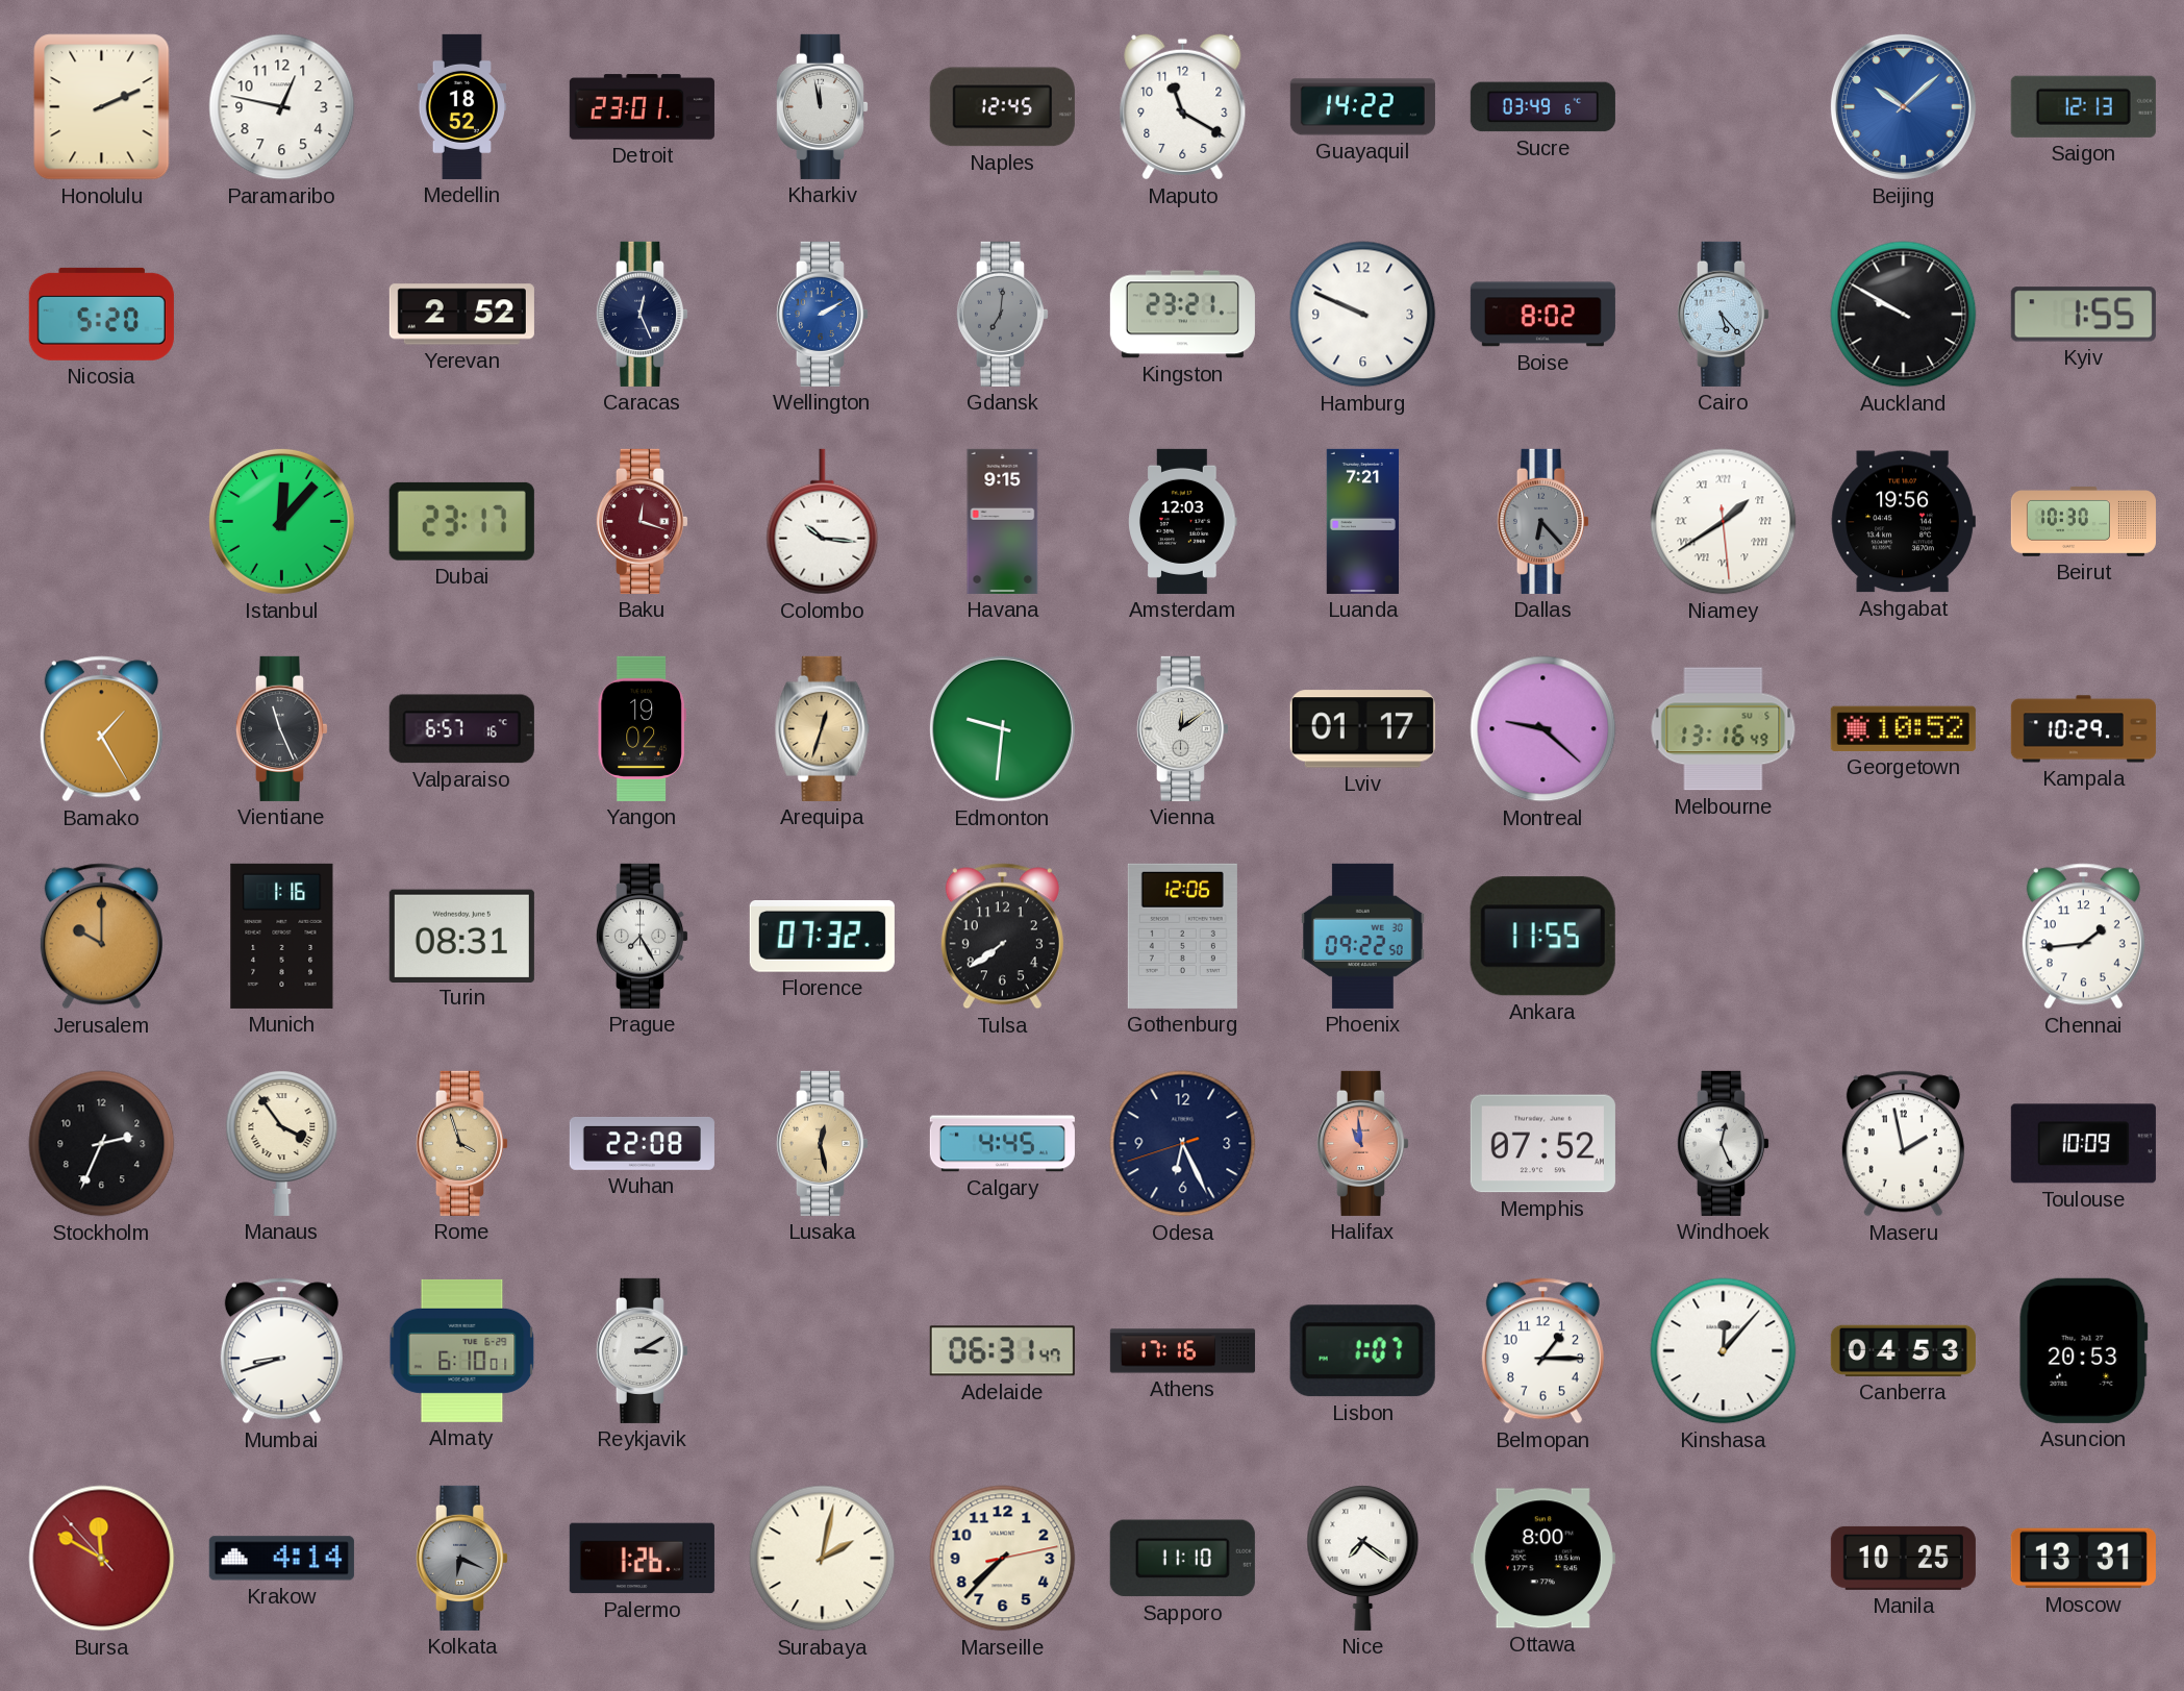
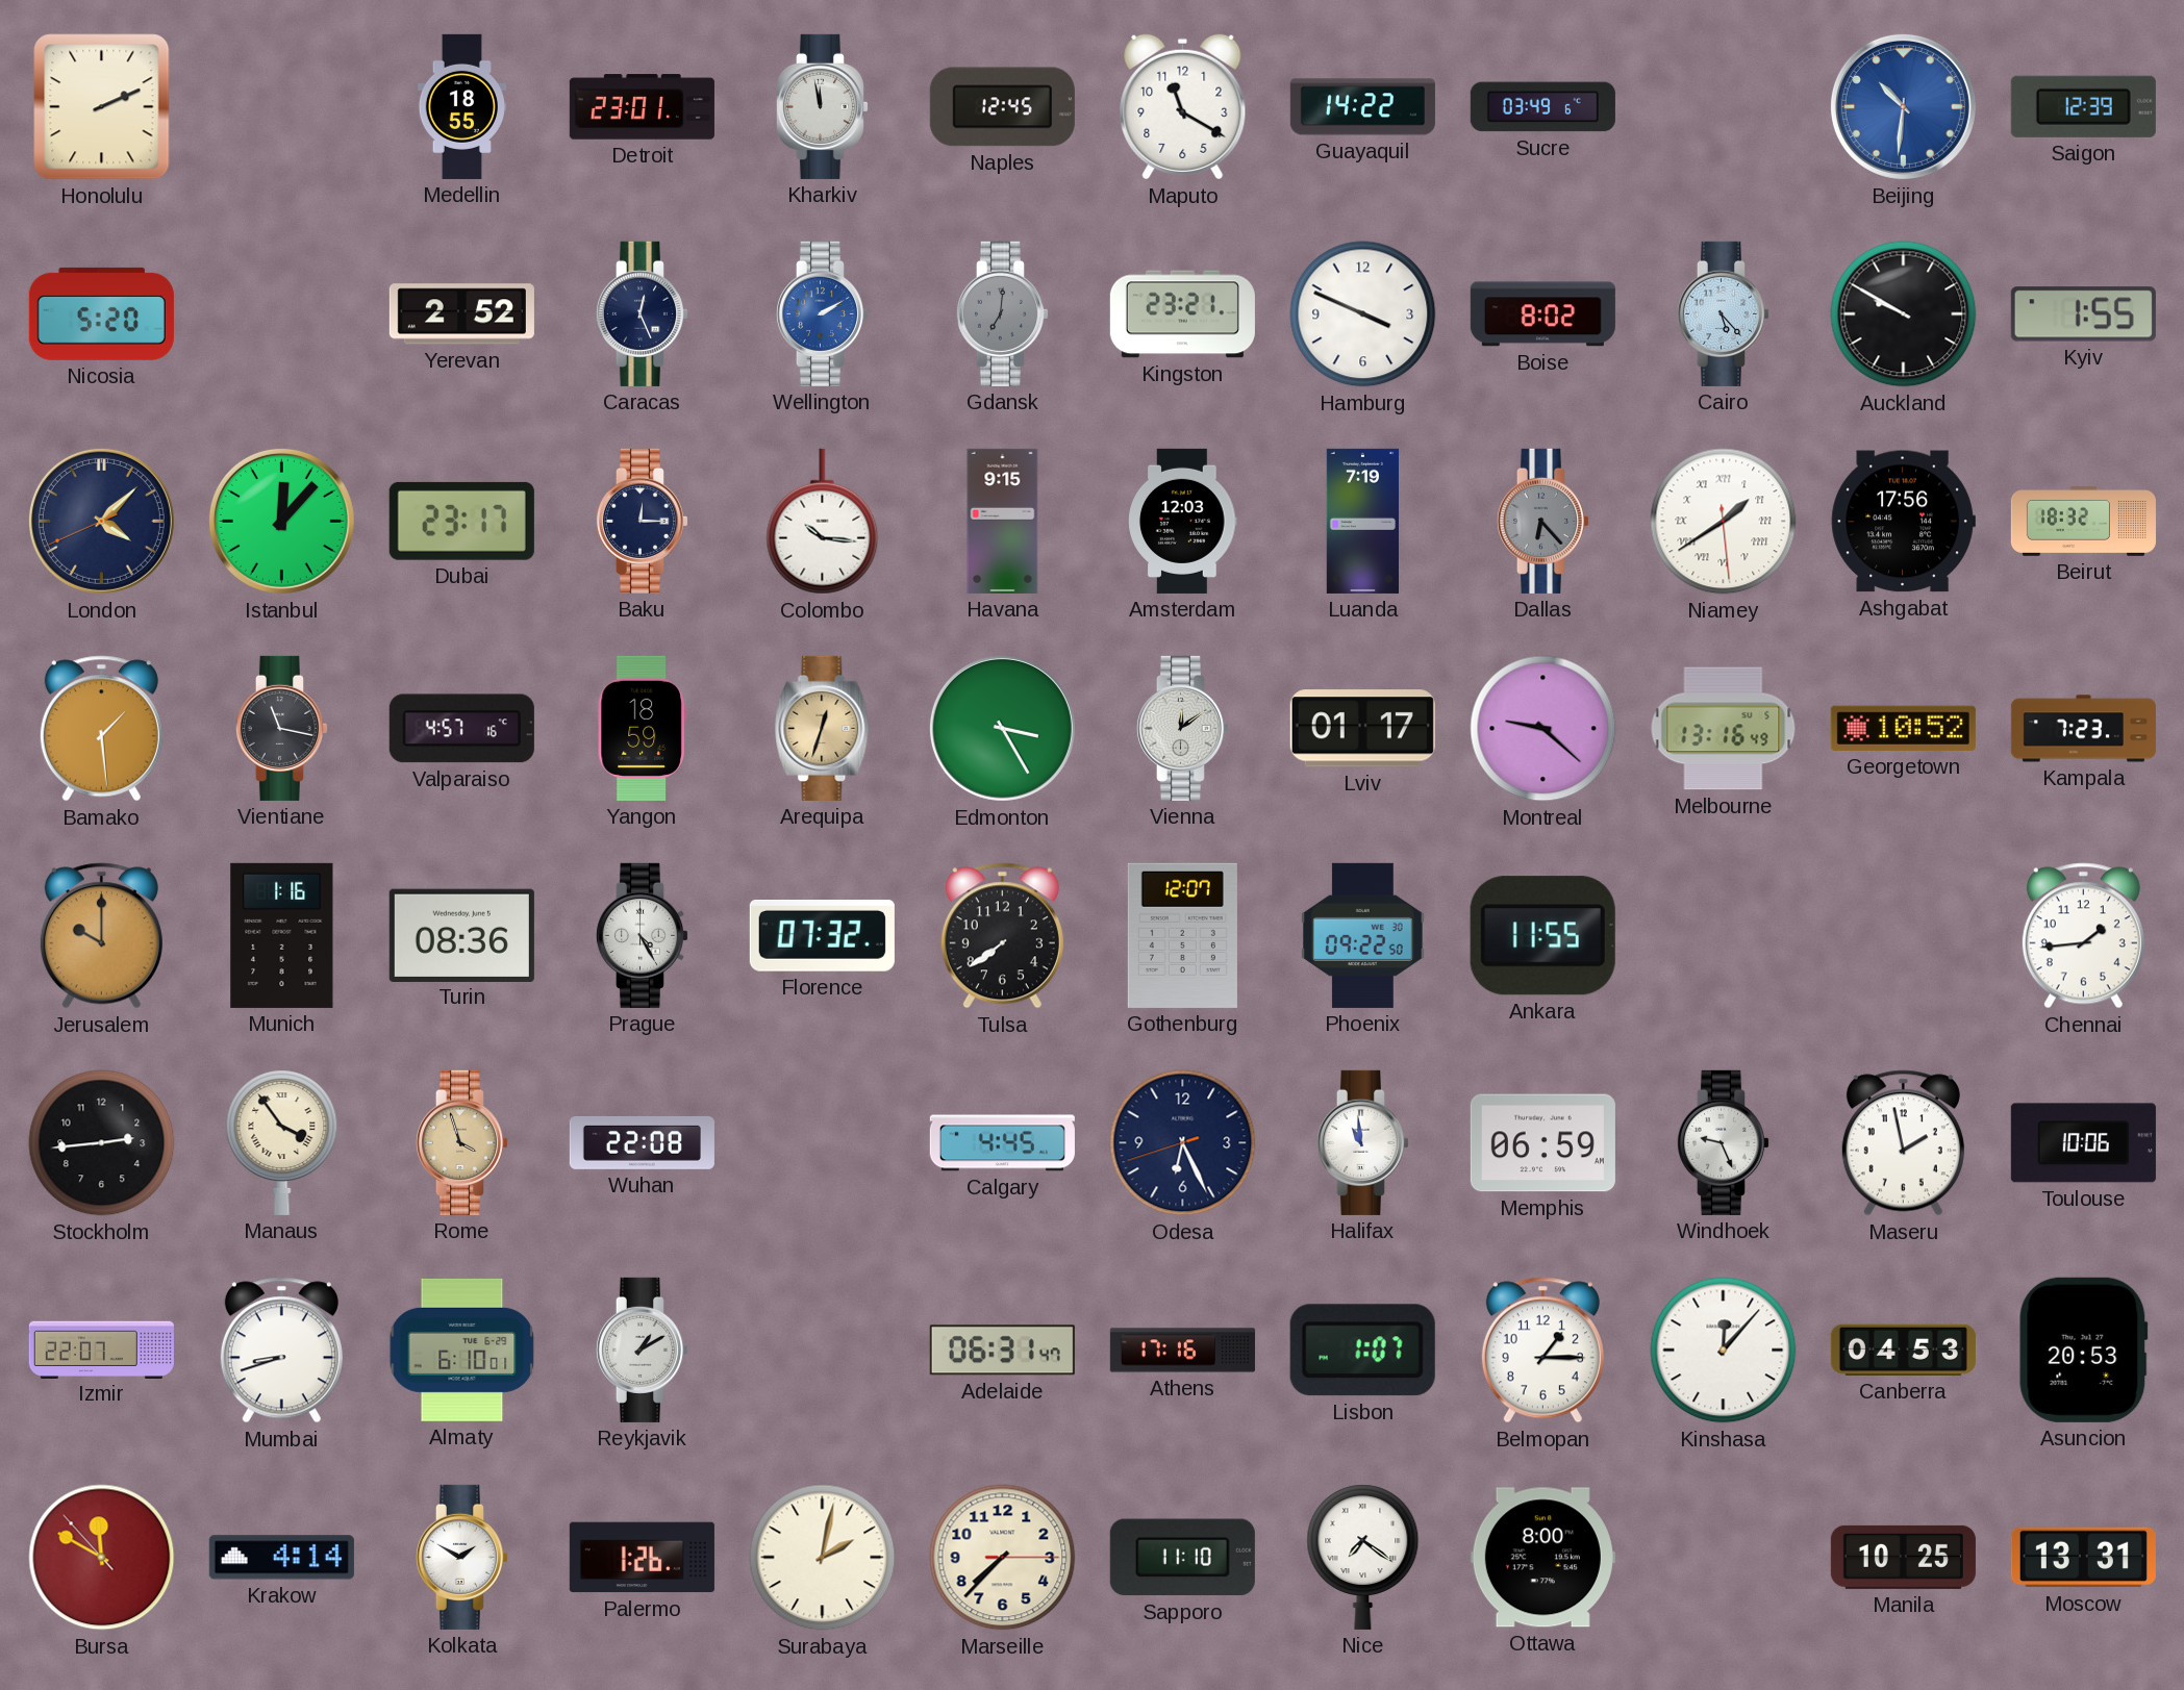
Paramaribo: 12:47 -> none
Medellin: 18:52 -> 18:55
Beijing: 10:08 -> 10:31
Saigon: 12:13 -> 12:39
Hamburg: 9:49 -> 3:49
London: none -> 4:07
Baku: 12:18 -> 12:15
Baku dial: burgundy -> navy
Luanda: 7:21 -> 7:19
Ashgabat: 19:56 -> 17:56
Beirut: 10:30 -> 18:32
Bamako: 1:25 -> 1:29
Vientiane: 11:26 -> 11:17
Valparaiso: 6:57 -> 4:57
Yangon: 19:02 -> 18:59
Edmonton: 9:31 -> 3:25
Kampala: 10:29 -> 7:23
Turin: 08:31 -> 08:36
Prague: 7:25 -> 4:25
Gothenburg: 12:06 -> 12:07
Stockholm: 2:34 -> 2:44
Lusaka: 12:28 -> none
Halifax dial: salmon -> white
Memphis: 07:52 -> 06:59
Windhoek: 12:26 -> 9:26
Toulouse: 10:09 -> 10:06
Izmir: none -> 22:07
Reykjavik: 3:10 -> 1:10
Kolkata: 6:19 -> 1:50
Kolkata dial: grey -> white
Marseille: 7:37:13 -> 7:37:15
